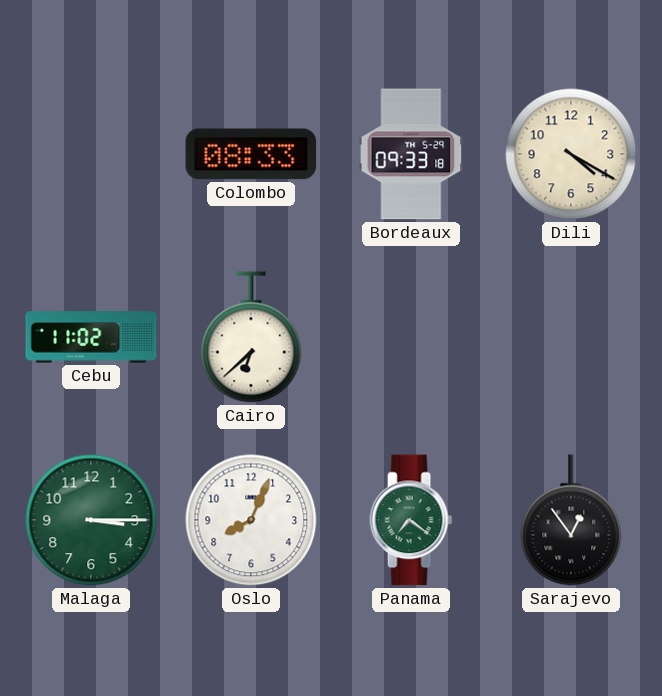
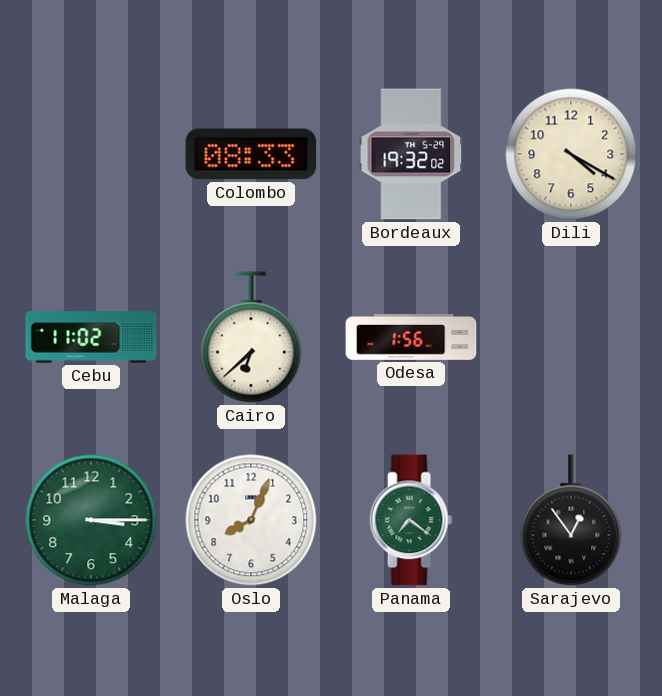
Bordeaux: 09:33 -> 19:32
Odesa: none -> 1:56
